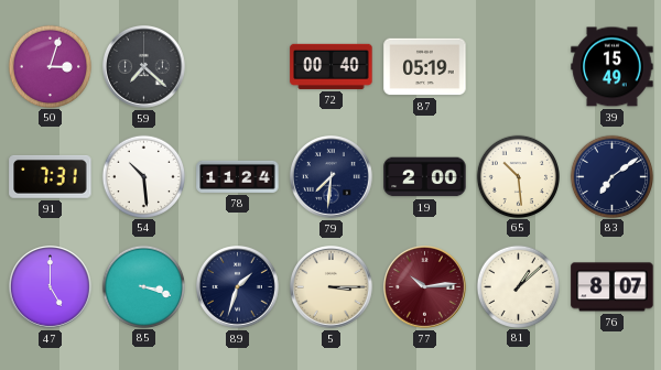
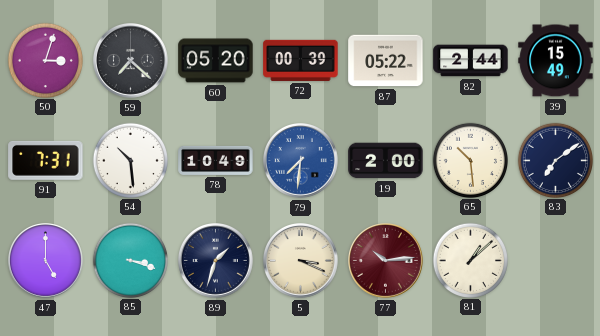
60: none -> 05:20
72: 00:40 -> 00:39
87: 05:19 -> 05:22
82: none -> 2:44
78: 11:24 -> 10:49
79 dial: navy -> blue
5: 3:15 -> 3:19
76: 8:07 -> none
